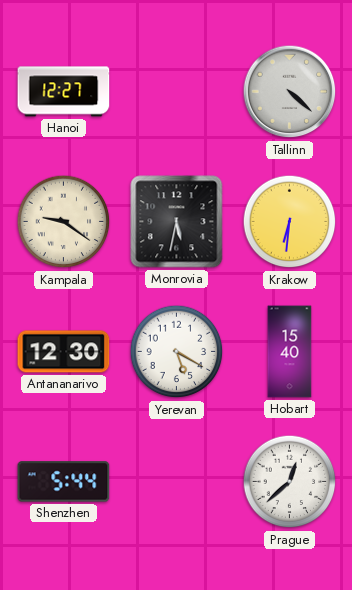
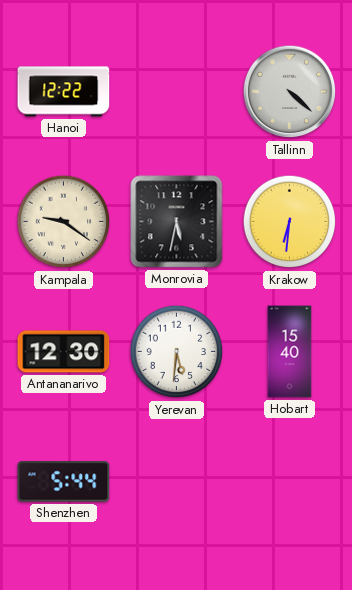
Hanoi: 12:27 -> 12:22
Yerevan: 5:20 -> 5:31
Prague: 12:38 -> none
